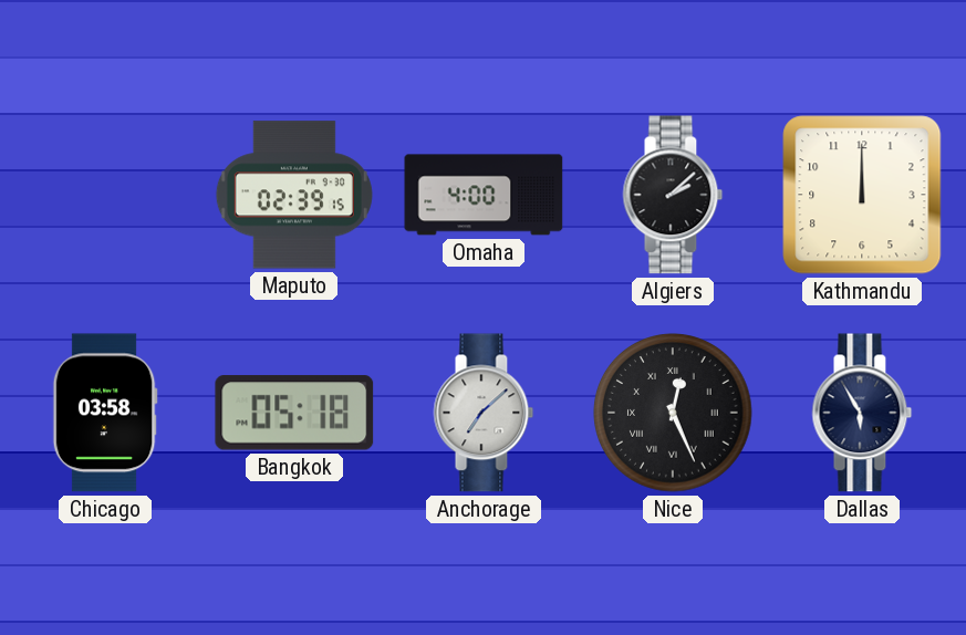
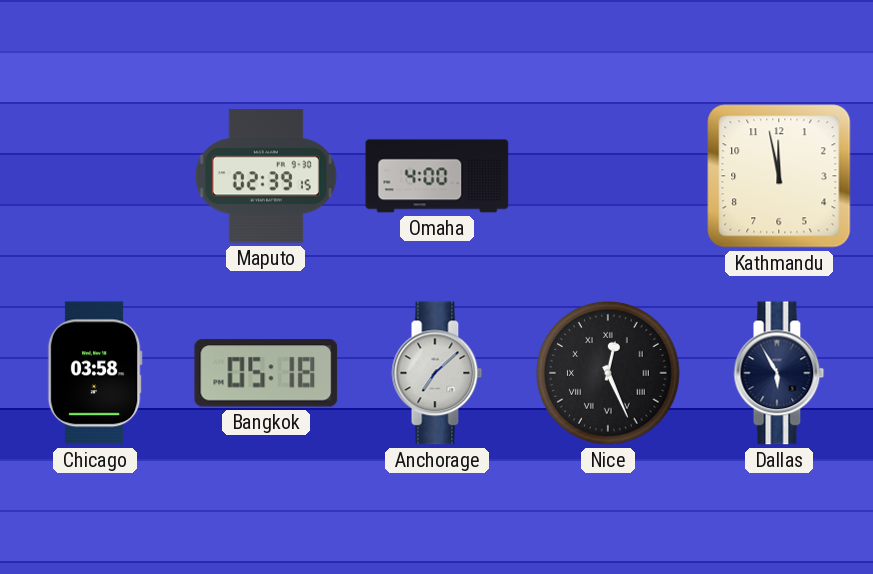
Algiers: 2:08 -> none
Kathmandu: 12:00 -> 11:58
